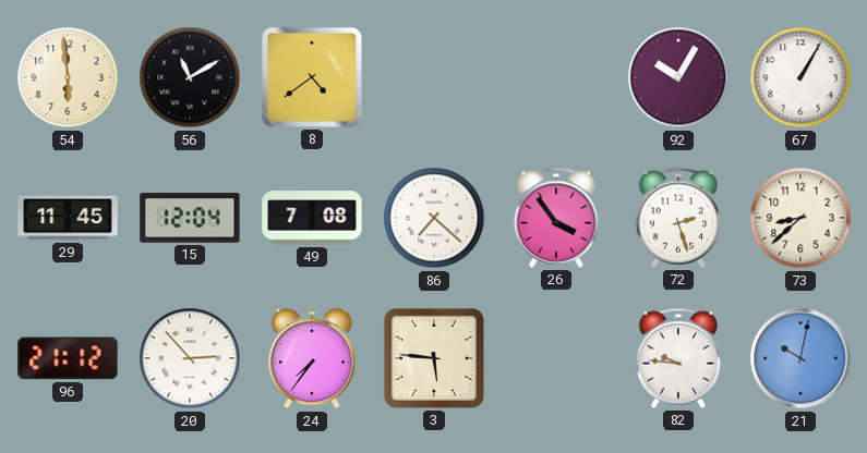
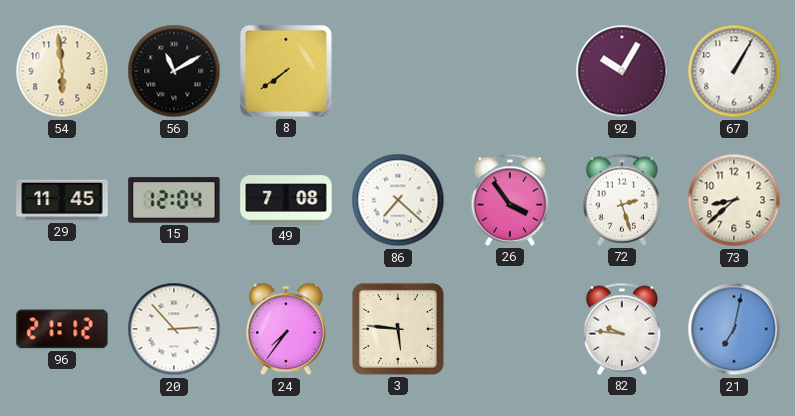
8: 4:39 -> 7:39
21: 10:02 -> 7:02
